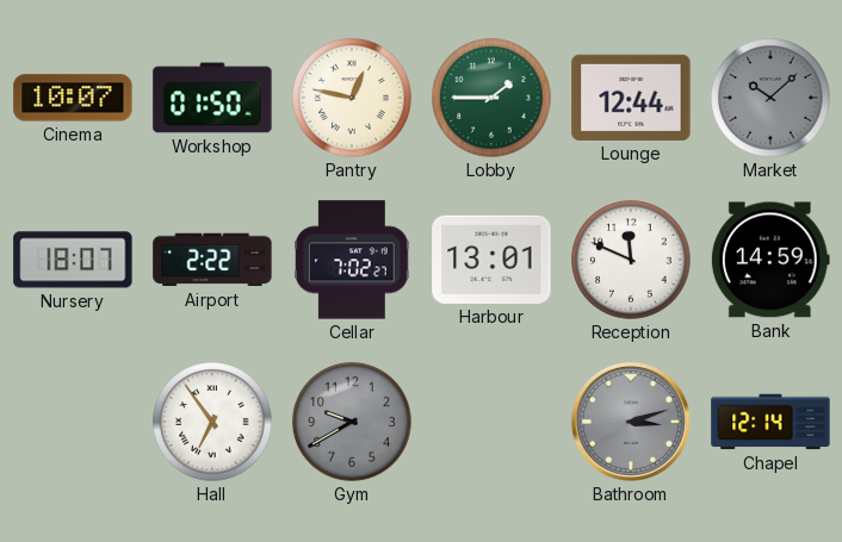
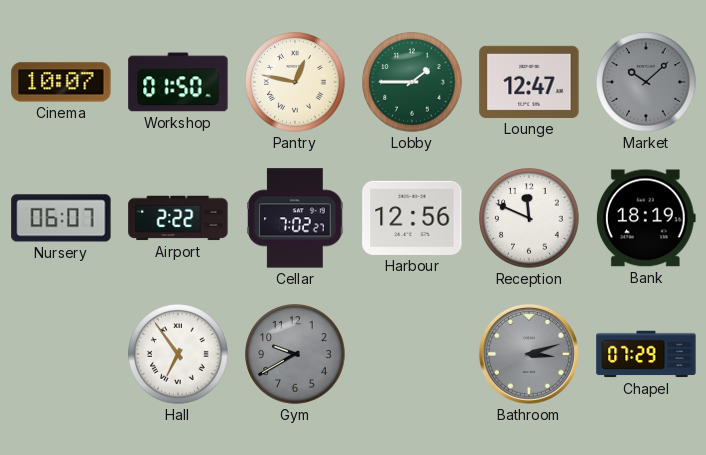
Lounge: 12:44 -> 12:47
Nursery: 18:07 -> 06:07
Harbour: 13:01 -> 12:56
Bank: 14:59 -> 18:19
Chapel: 12:14 -> 07:29
